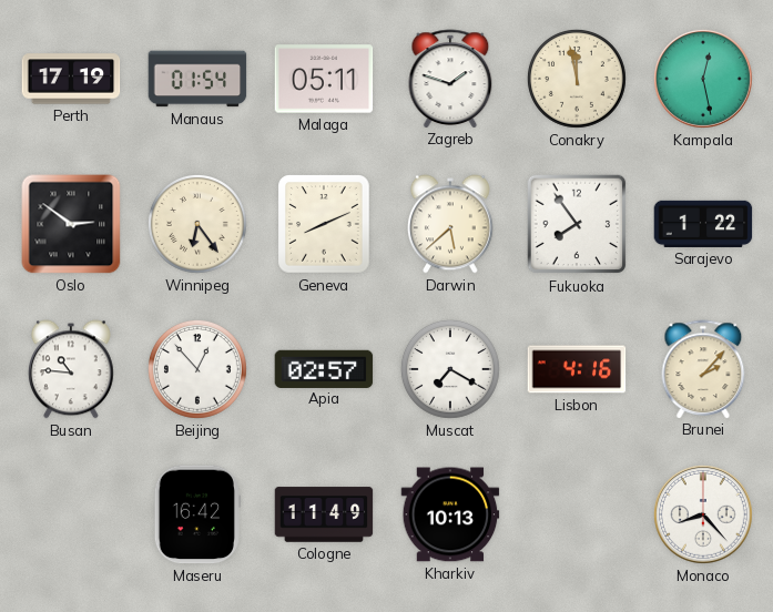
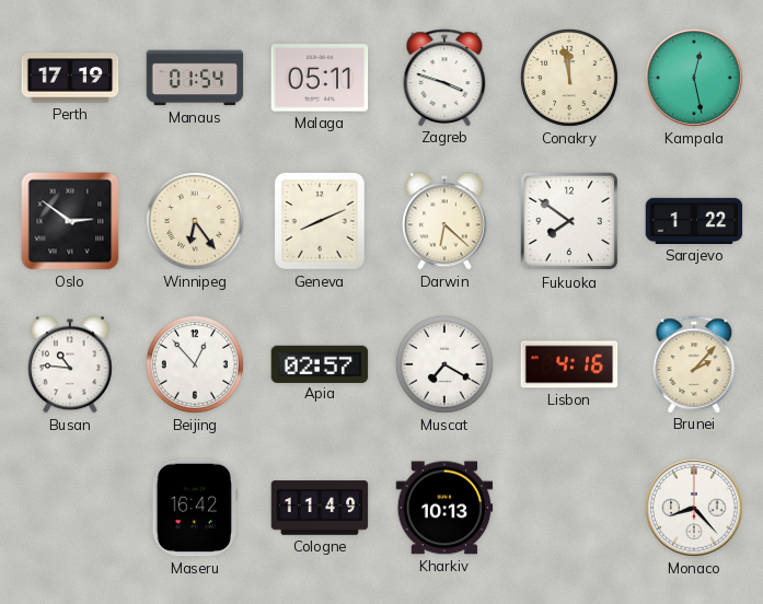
Zagreb: 1:48 -> 3:48
Darwin: 5:38 -> 6:22
Fukuoka: 7:54 -> 7:51
